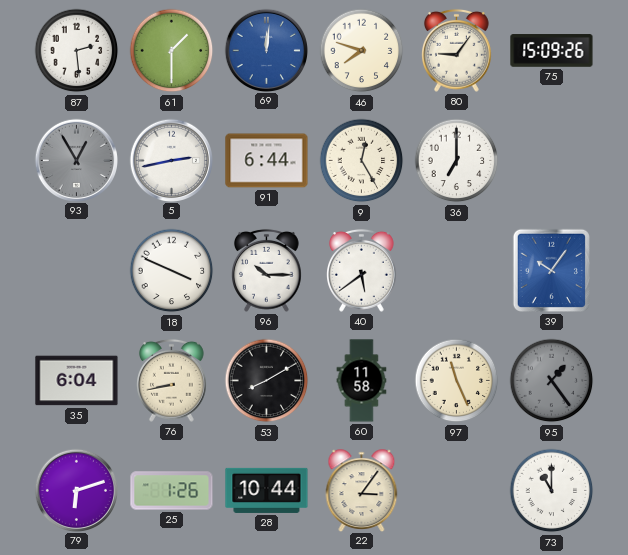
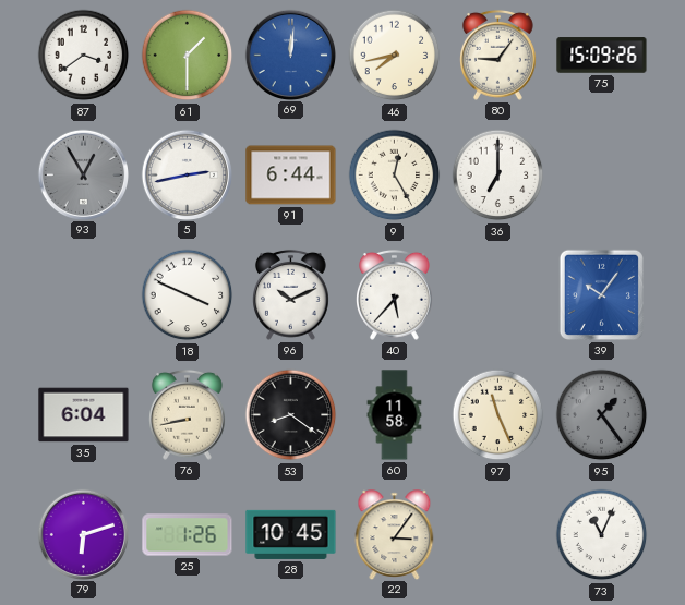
87: 2:29 -> 3:39
46: 7:48 -> 7:43
96: 10:15 -> 10:11
40: 5:39 -> 5:37
53: 8:10 -> 8:21
28: 10:44 -> 10:45
73: 11:00 -> 11:04
